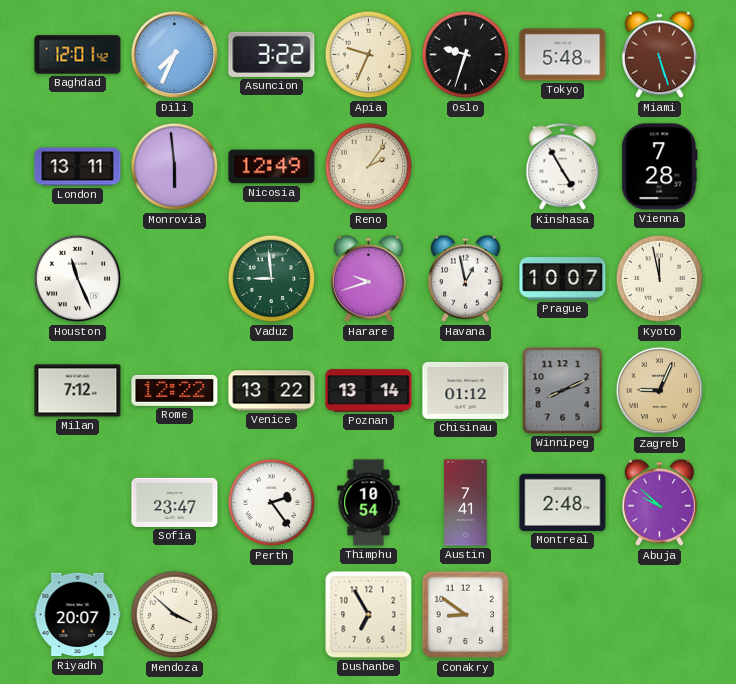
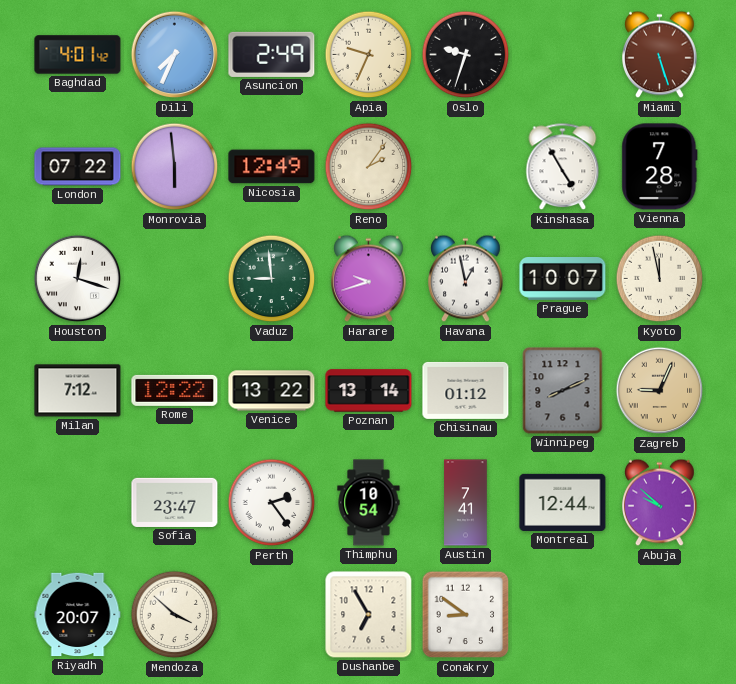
Baghdad: 12:01 -> 4:01
Asuncion: 3:22 -> 2:49
Tokyo: 5:48 -> none
London: 13:11 -> 07:22
Houston: 11:26 -> 12:18
Montreal: 2:48 -> 12:44
